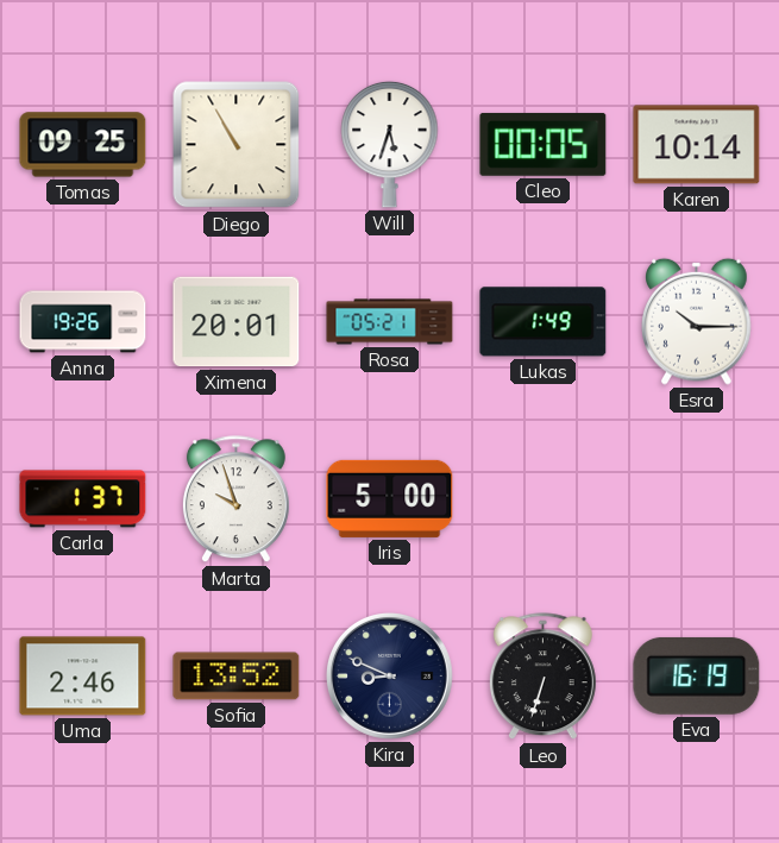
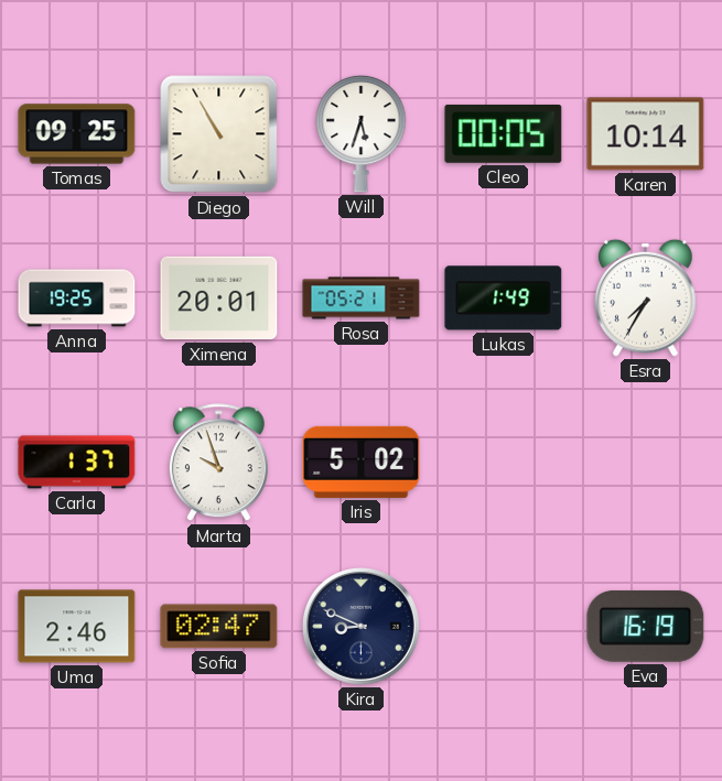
Anna: 19:26 -> 19:25
Esra: 10:15 -> 7:35
Iris: 5:00 -> 5:02
Sofia: 13:52 -> 02:47
Leo: 6:33 -> none
